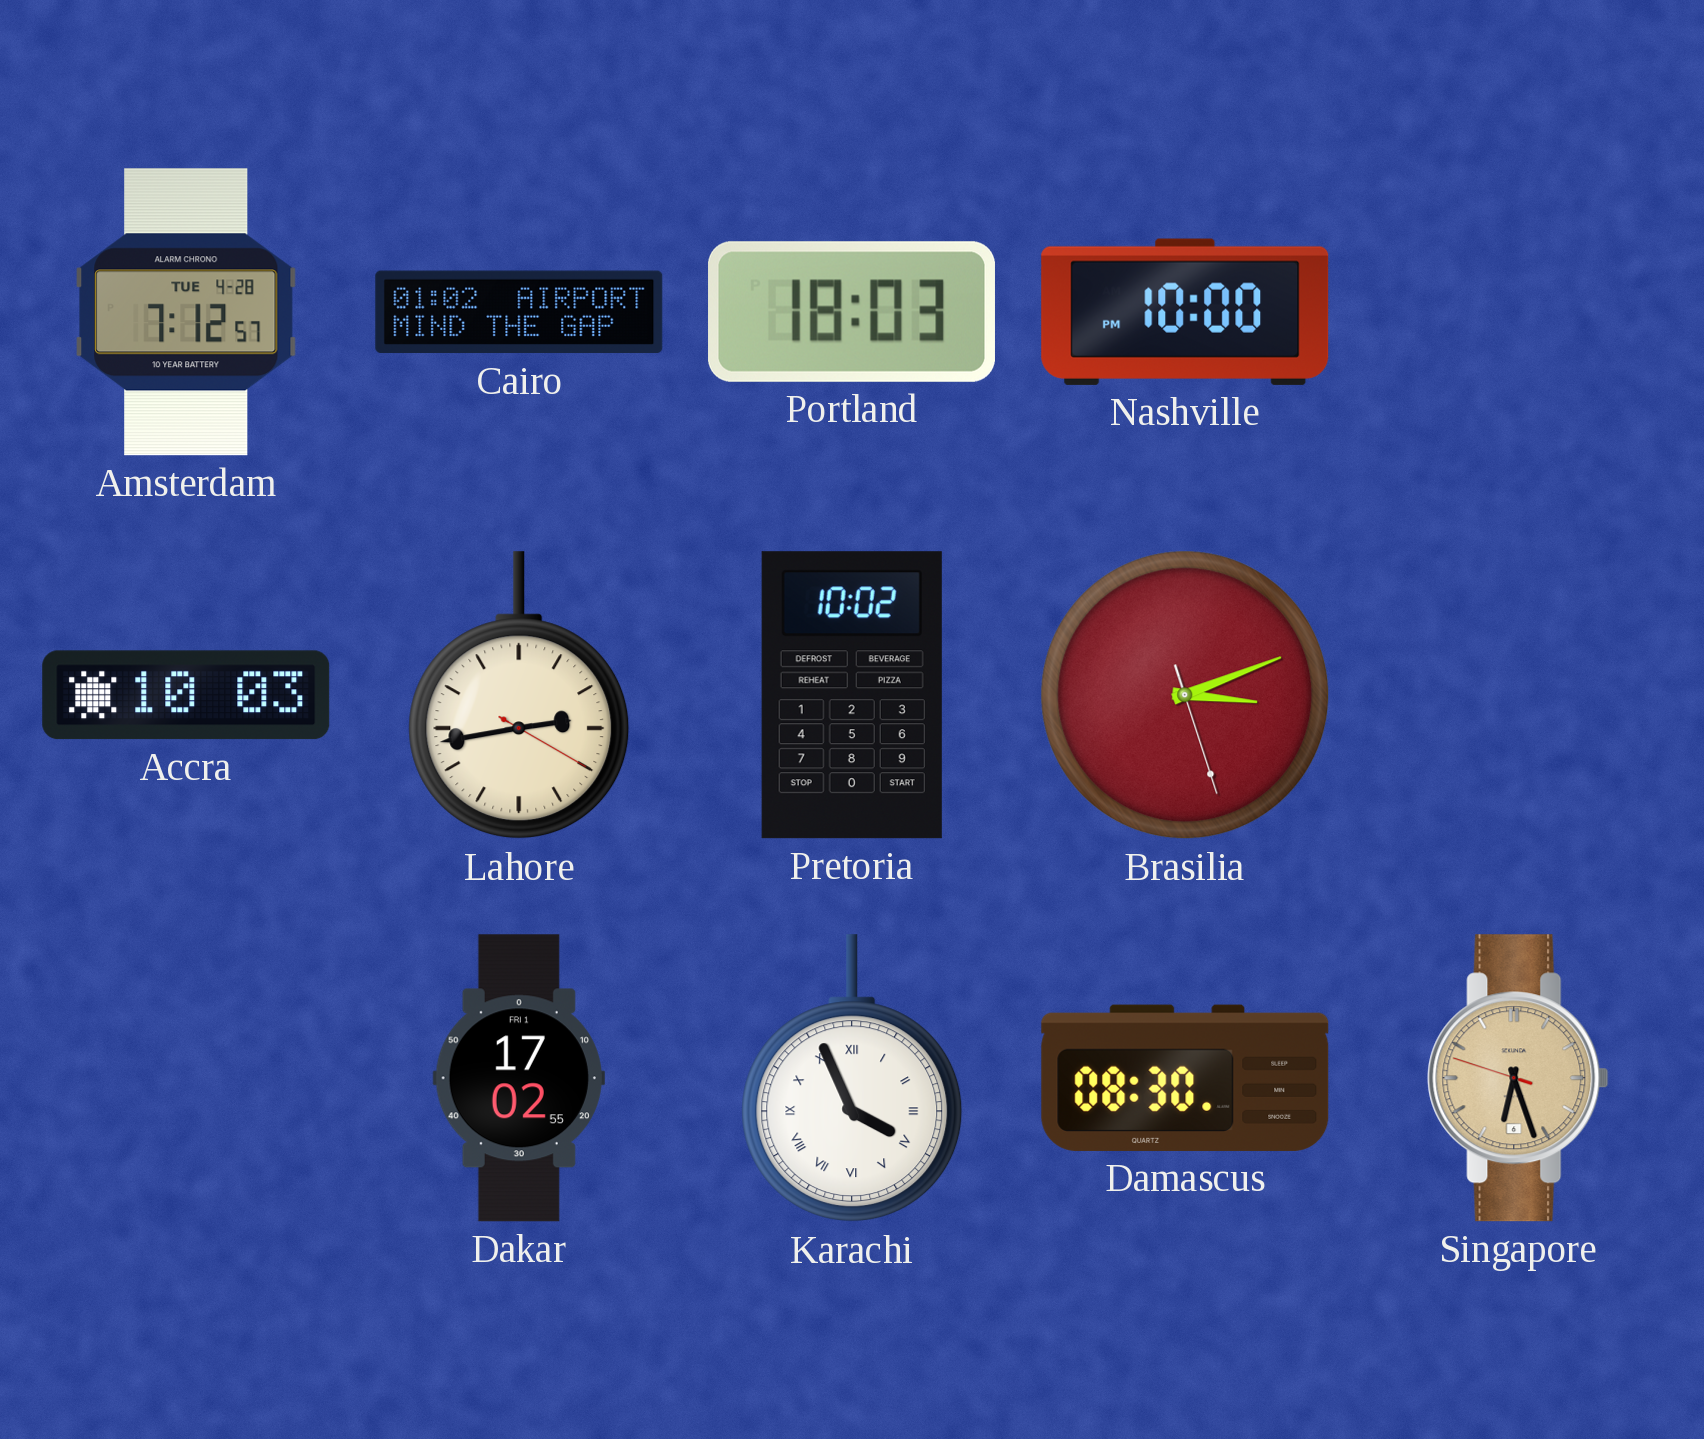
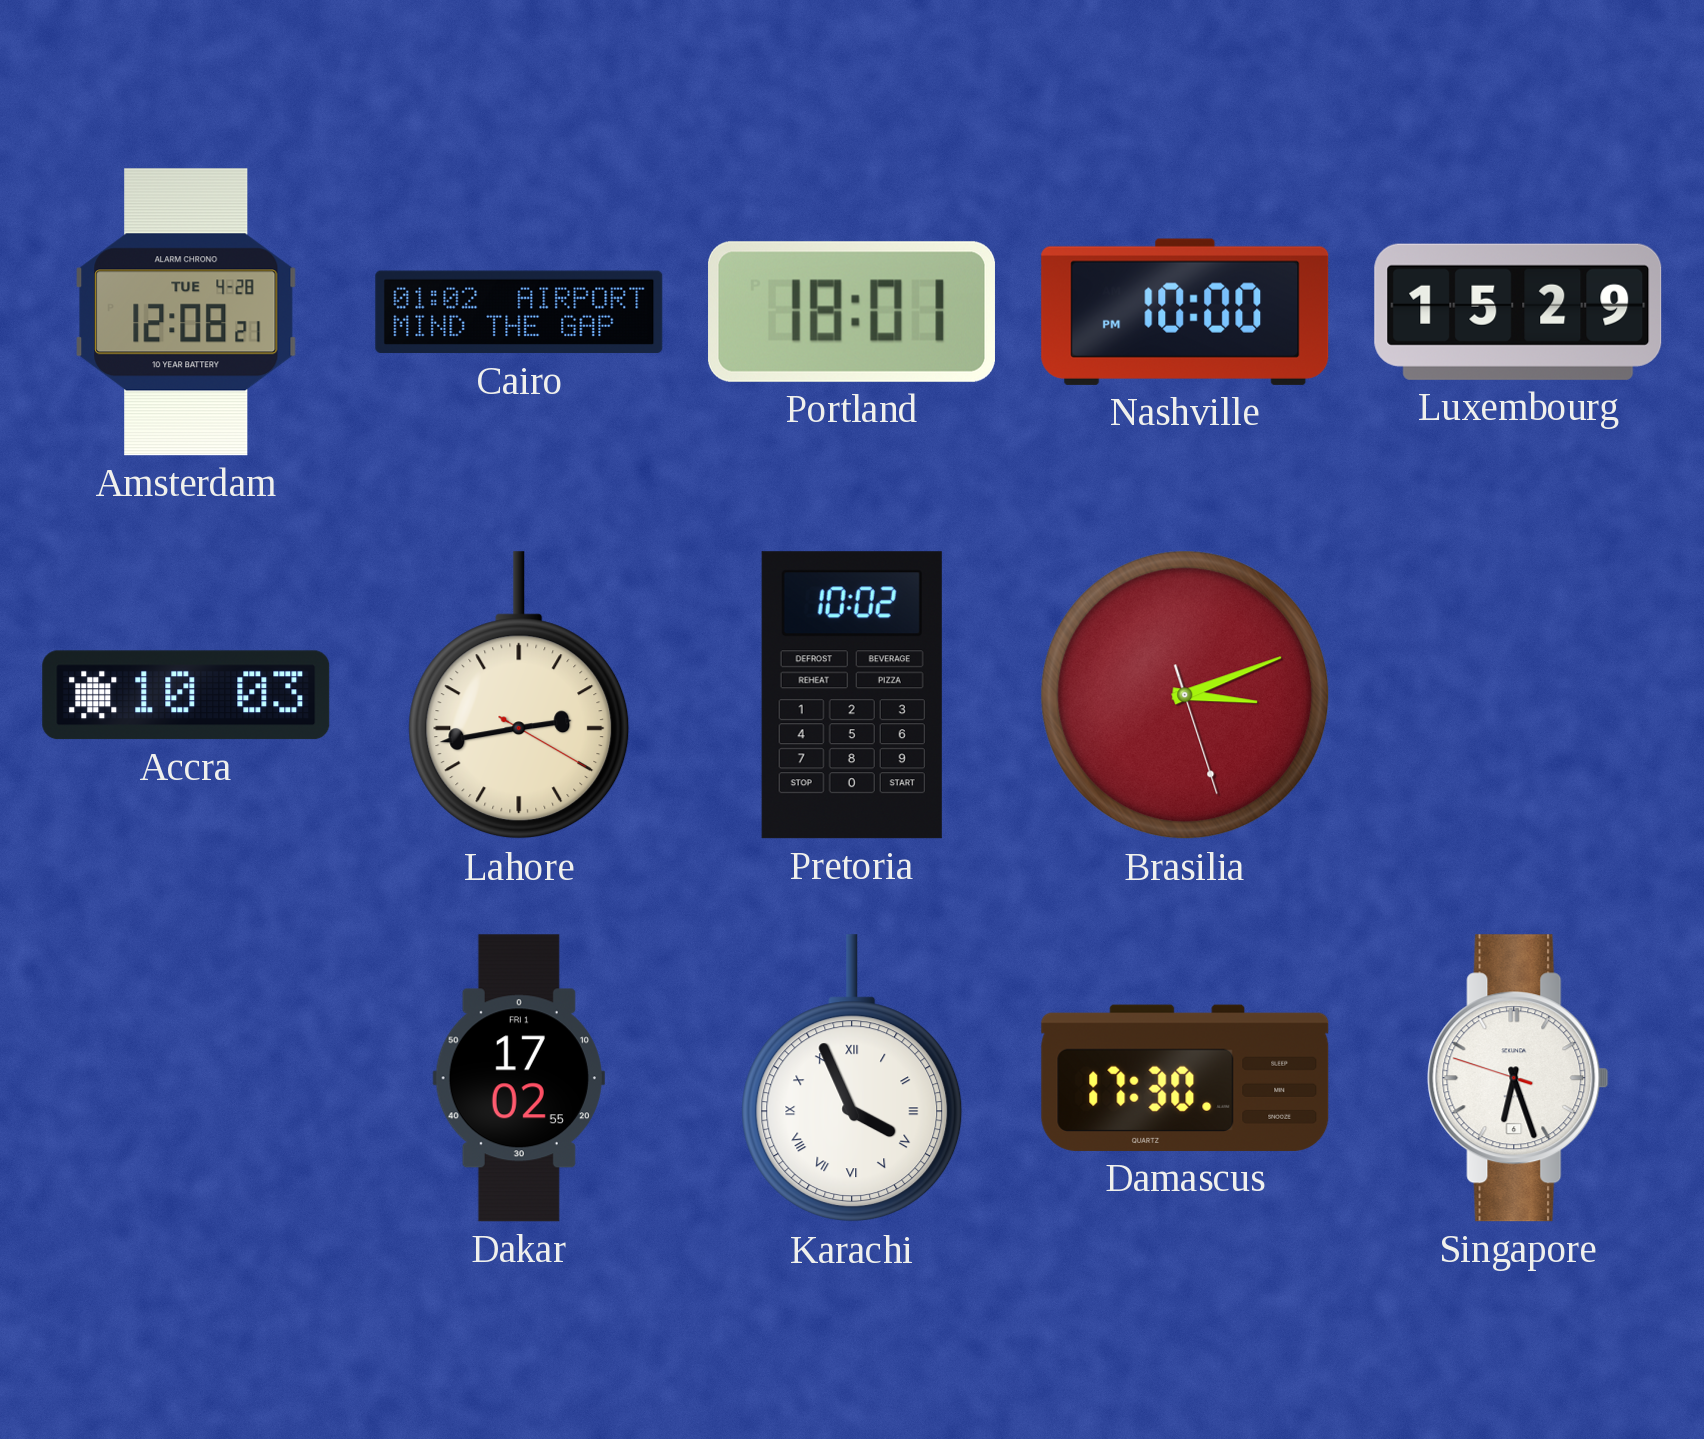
Amsterdam: 7:12 -> 12:08
Portland: 18:03 -> 18:01
Luxembourg: none -> 15:29
Damascus: 08:30 -> 17:30
Singapore dial: champagne -> white
